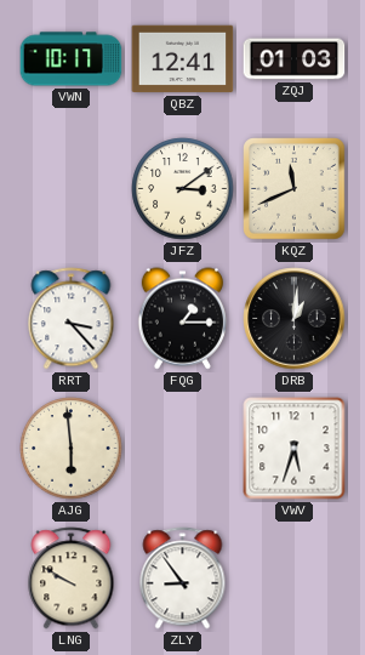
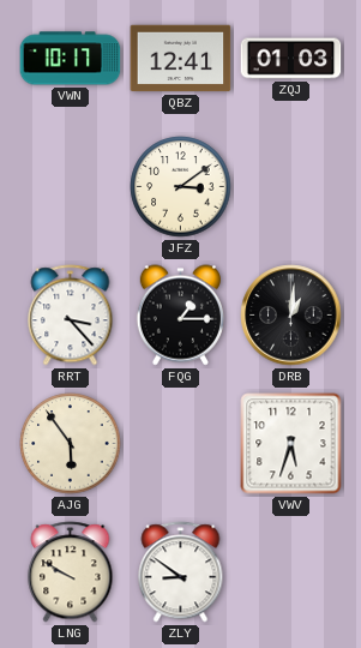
KQZ: 11:41 -> none
AJG: 5:59 -> 5:54
ZLY: 8:54 -> 8:51
